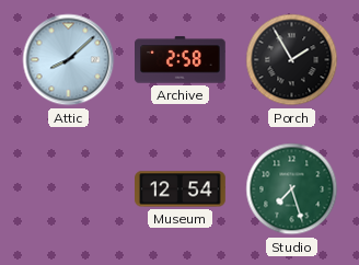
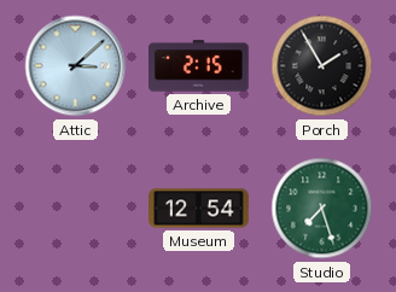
Attic: 8:08 -> 3:08
Archive: 2:58 -> 2:15
